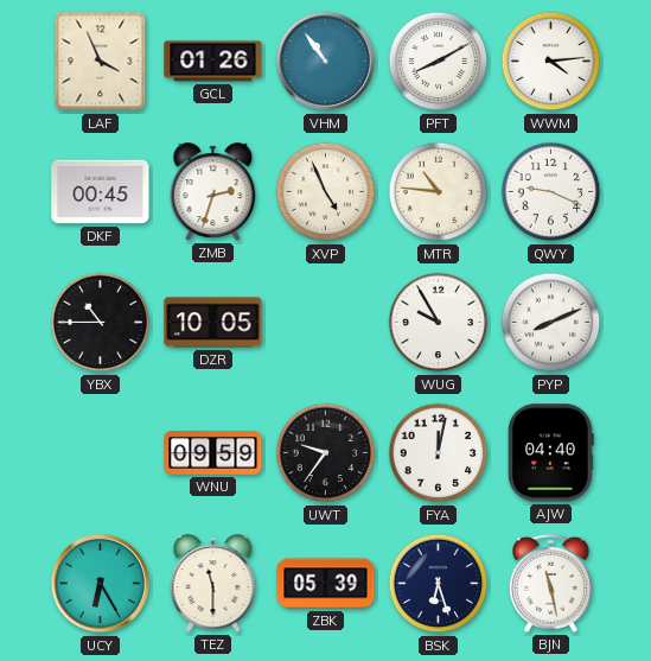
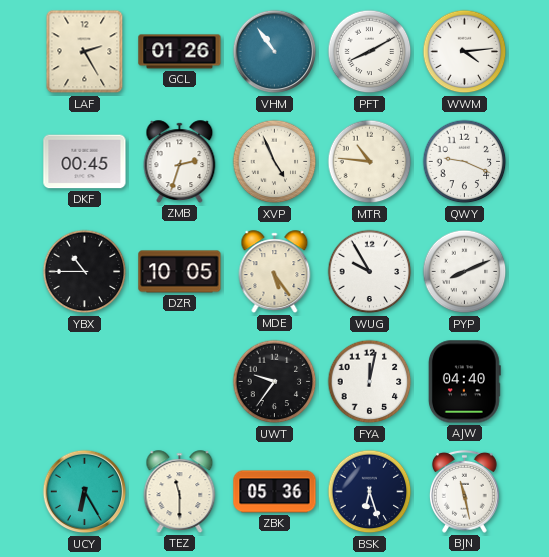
LAF: 3:56 -> 2:25
MDE: none -> 5:24
WNU: 09:59 -> none
ZBK: 05:39 -> 05:36
